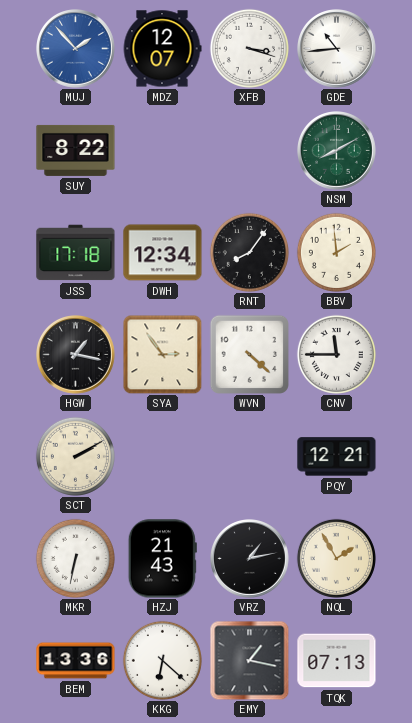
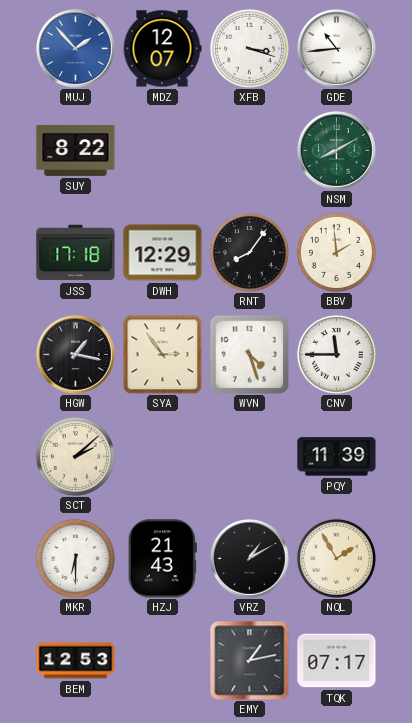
DWH: 12:34 -> 12:29
WVN: 4:22 -> 4:27
SCT: 2:10 -> 2:08
PQY: 12:21 -> 11:39
MKR: 6:32 -> 6:30
VRZ: 1:13 -> 1:10
BEM: 13:36 -> 12:53
KKG: 6:22 -> none
EMY: 1:17 -> 1:13
TQK: 07:13 -> 07:17
